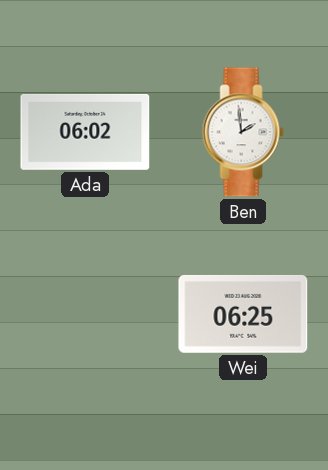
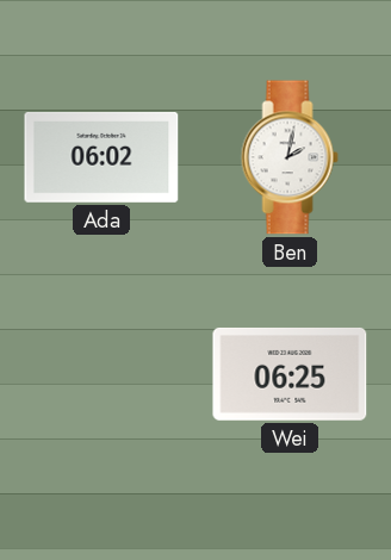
Ben: 1:59 -> 2:02
